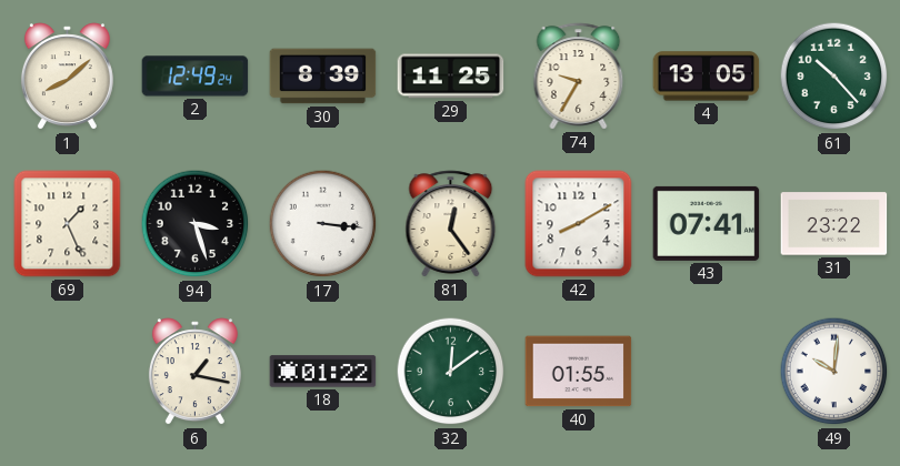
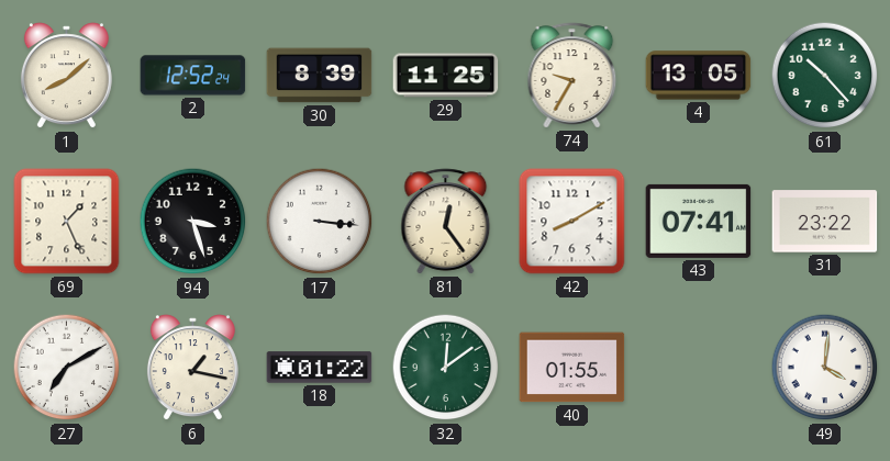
2: 12:49 -> 12:52
27: none -> 7:10
49: 10:01 -> 4:01
